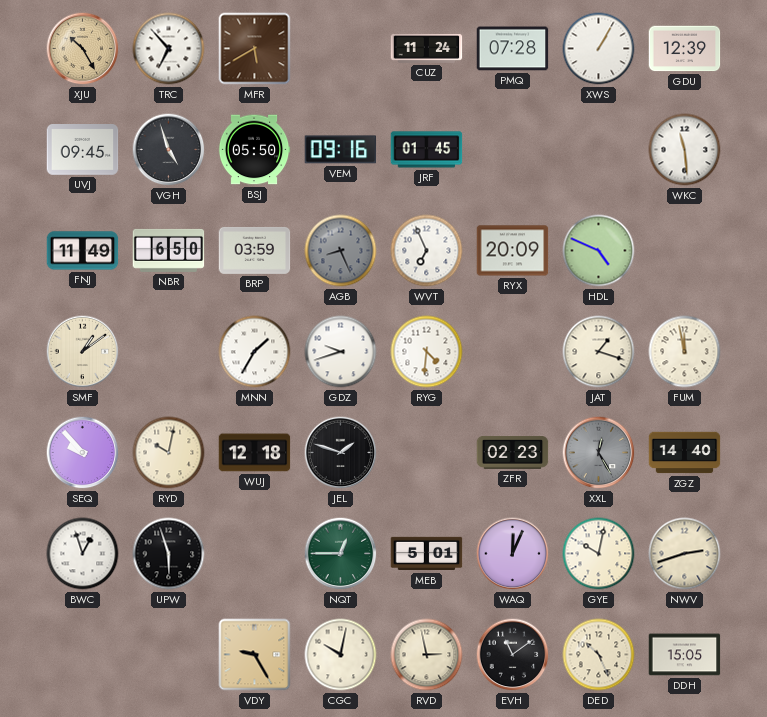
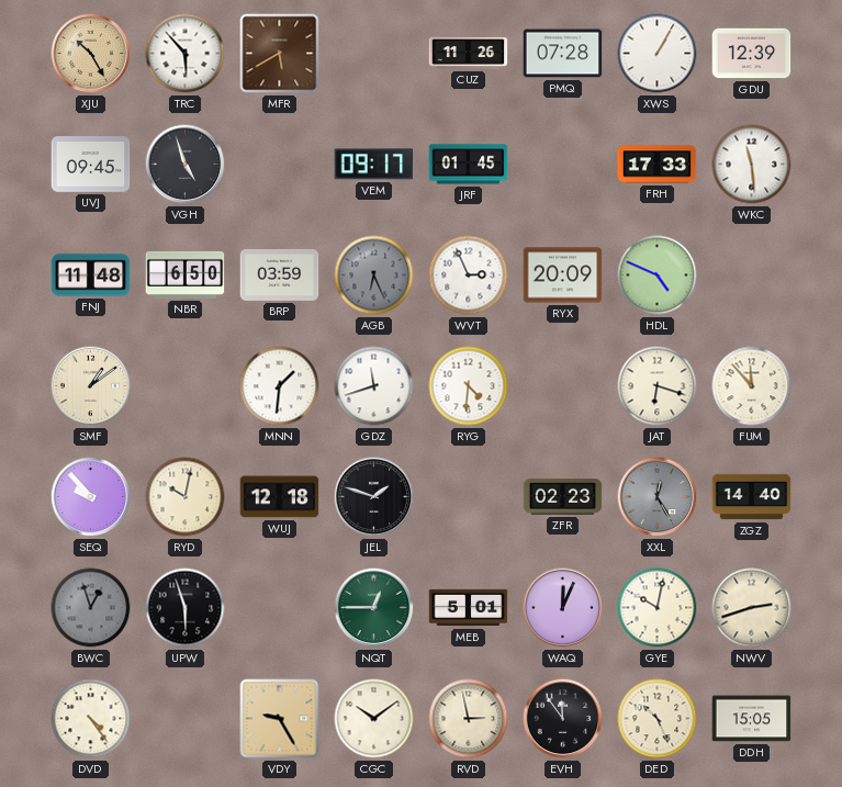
TRC: 6:53 -> 5:53
CUZ: 11:24 -> 11:26
BSJ: 05:50 -> none
VEM: 09:16 -> 09:17
FRH: none -> 17:33
FNJ: 11:49 -> 11:48
AGB: 8:26 -> 6:26
WVT: 6:56 -> 2:56
MNN: 1:35 -> 1:31
GDZ: 9:42 -> 11:42
JAT: 1:18 -> 6:18
FUM: 11:58 -> 11:53
BWC dial: white -> grey
DVD: none -> 4:24
CGC: 10:02 -> 10:09
EVH: 11:09 -> 11:54
